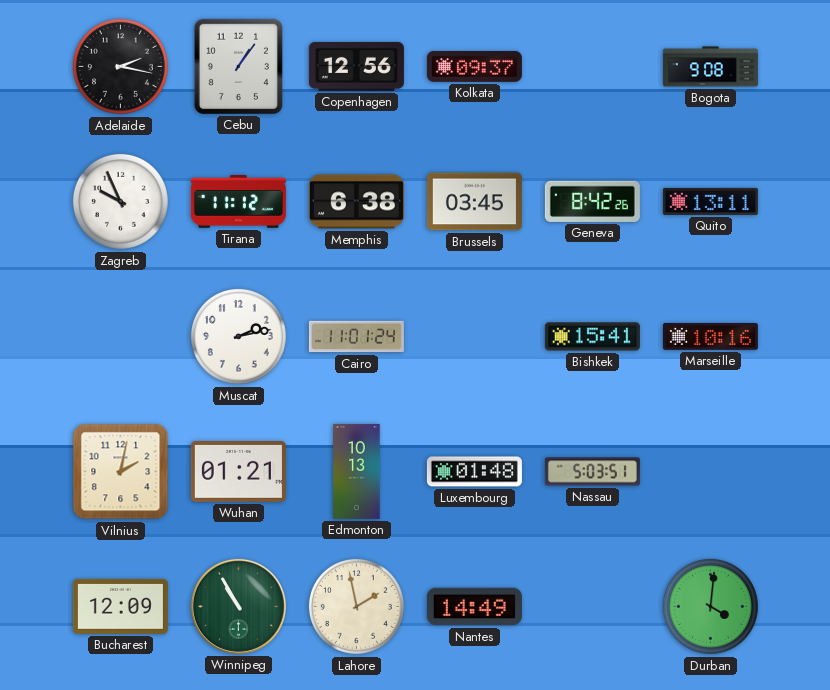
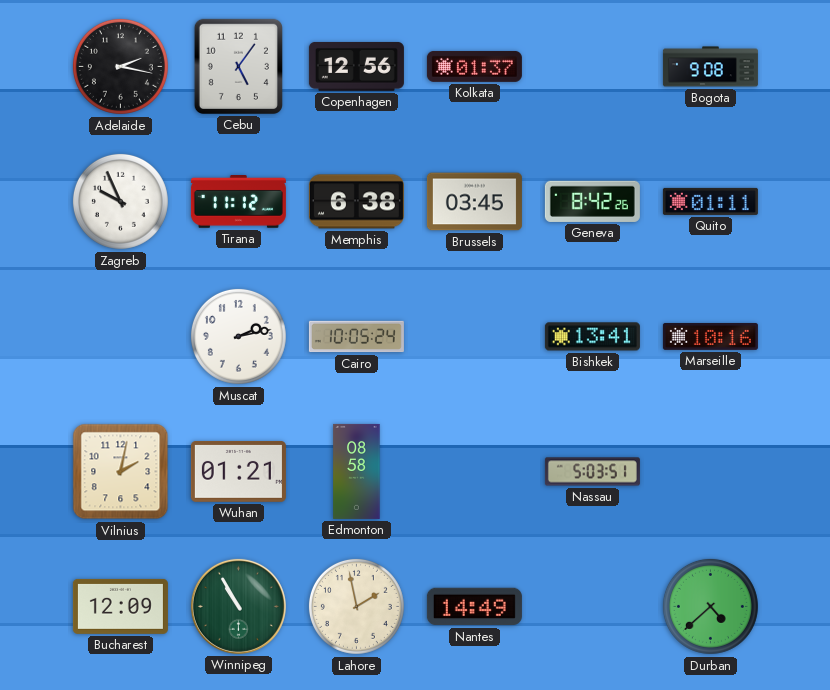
Cebu: 1:06 -> 5:06
Kolkata: 09:37 -> 01:37
Quito: 13:11 -> 01:11
Cairo: 11:01 -> 10:05
Bishkek: 15:41 -> 13:41
Edmonton: 10:13 -> 08:58
Luxembourg: 01:48 -> none
Durban: 4:01 -> 4:38
